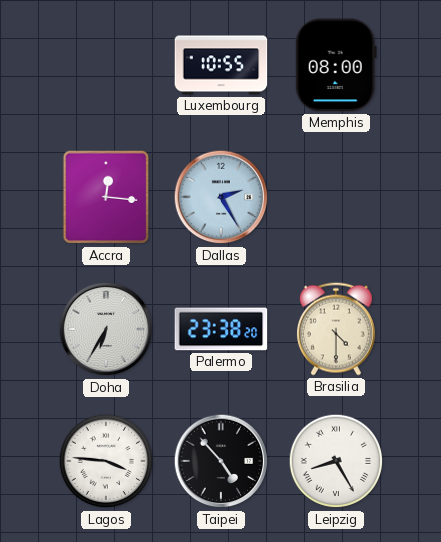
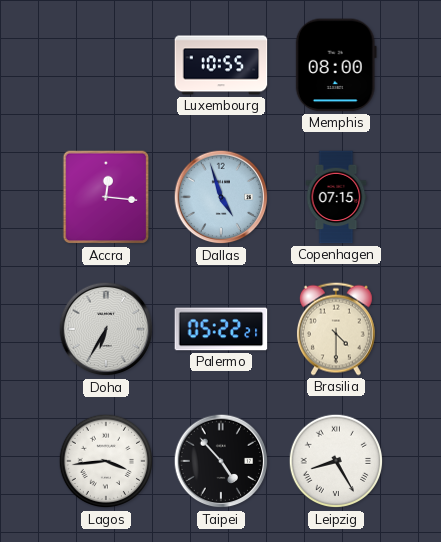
Dallas: 2:25 -> 4:57
Copenhagen: none -> 07:15
Palermo: 23:38 -> 05:22
Lagos: 3:46 -> 3:44
